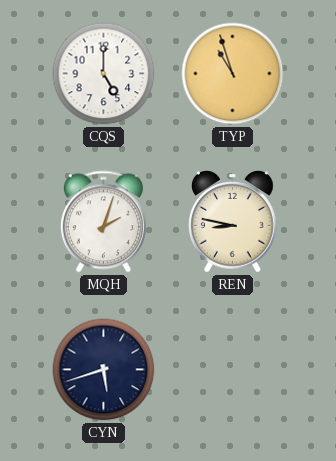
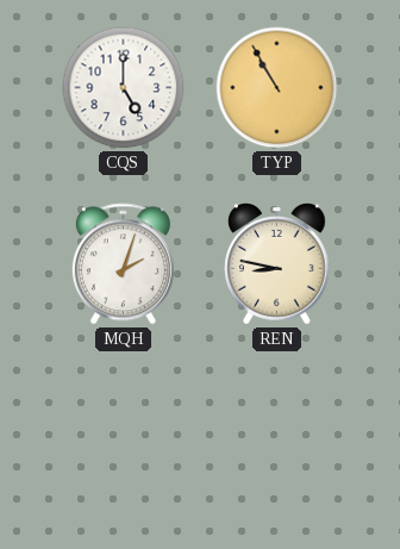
TYP: 10:57 -> 10:55
CYN: 5:42 -> none
